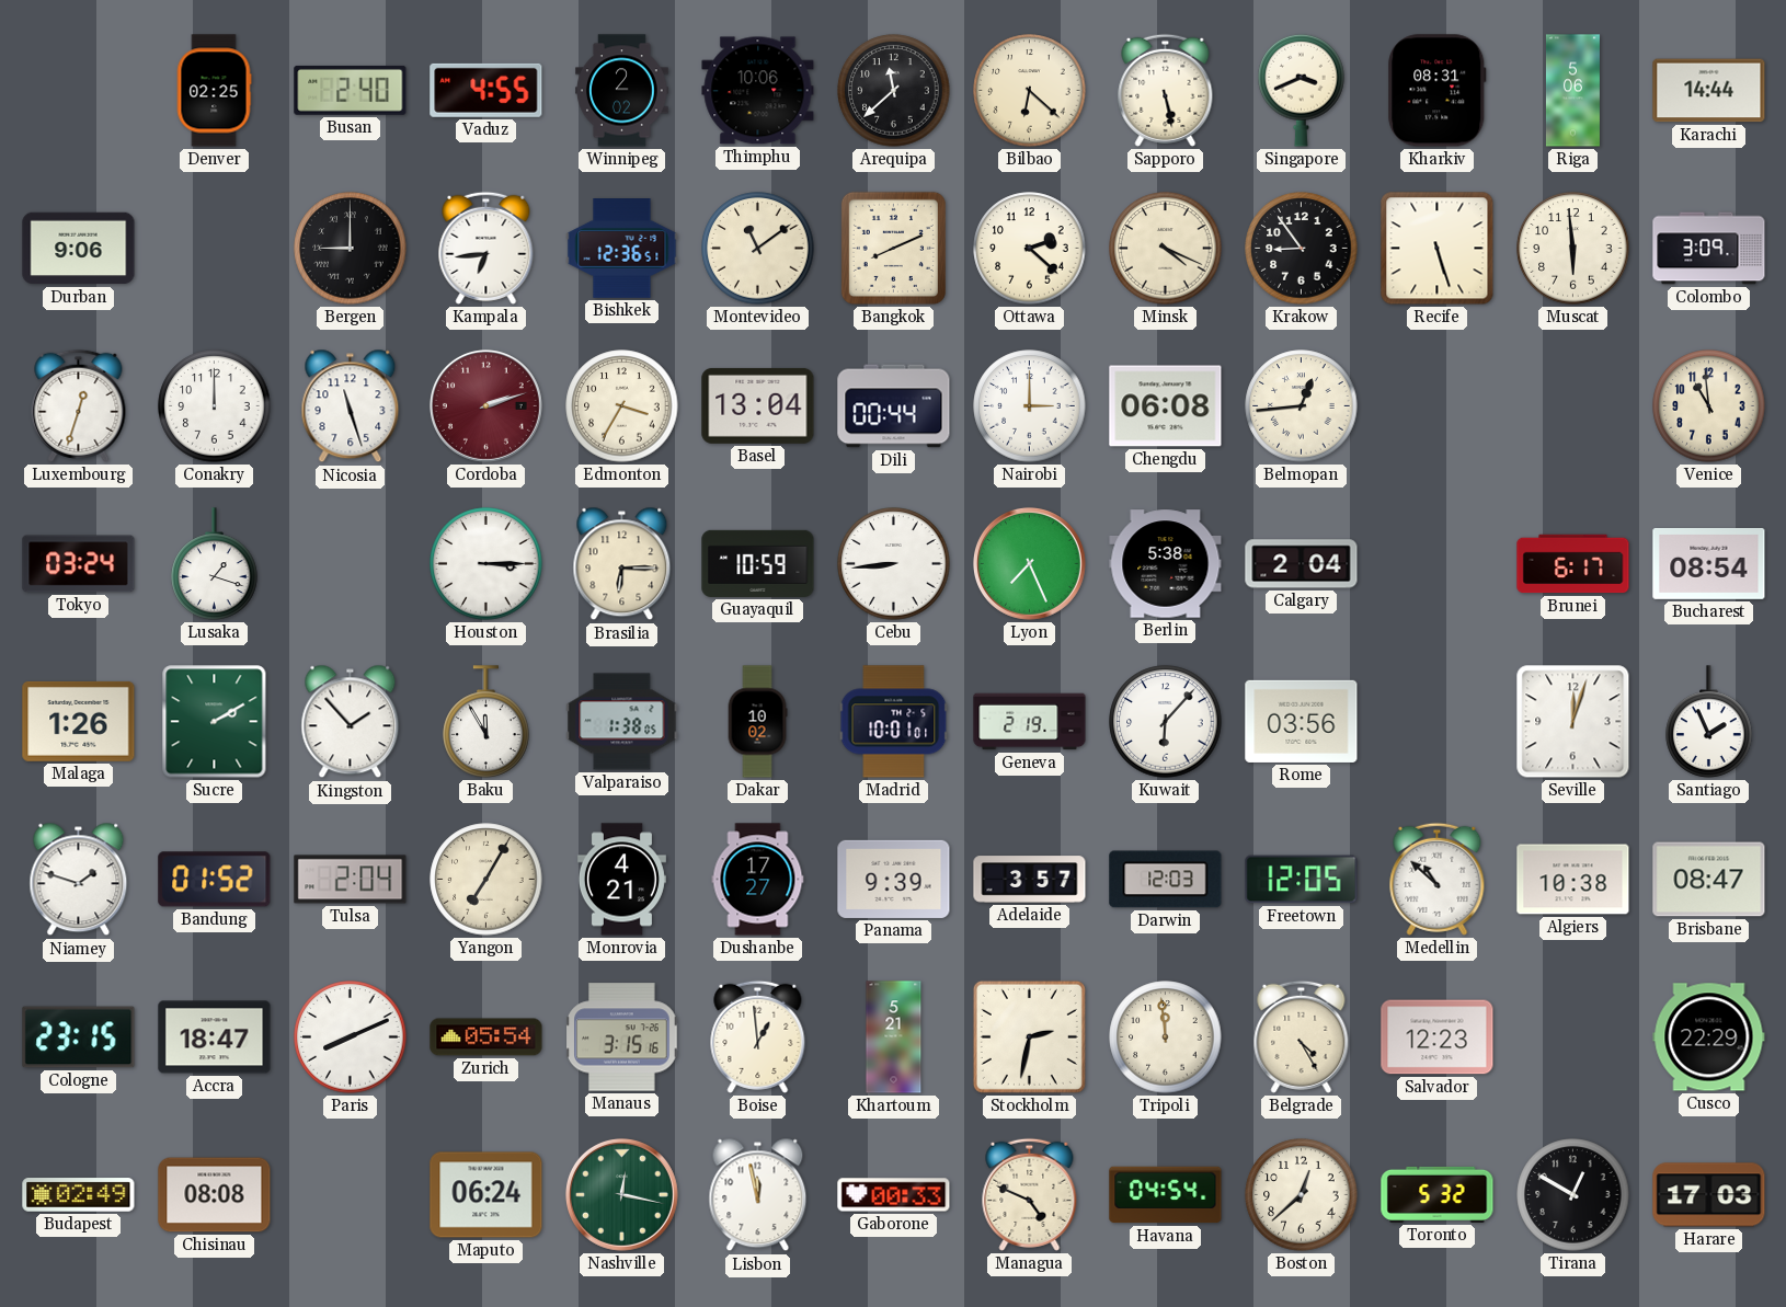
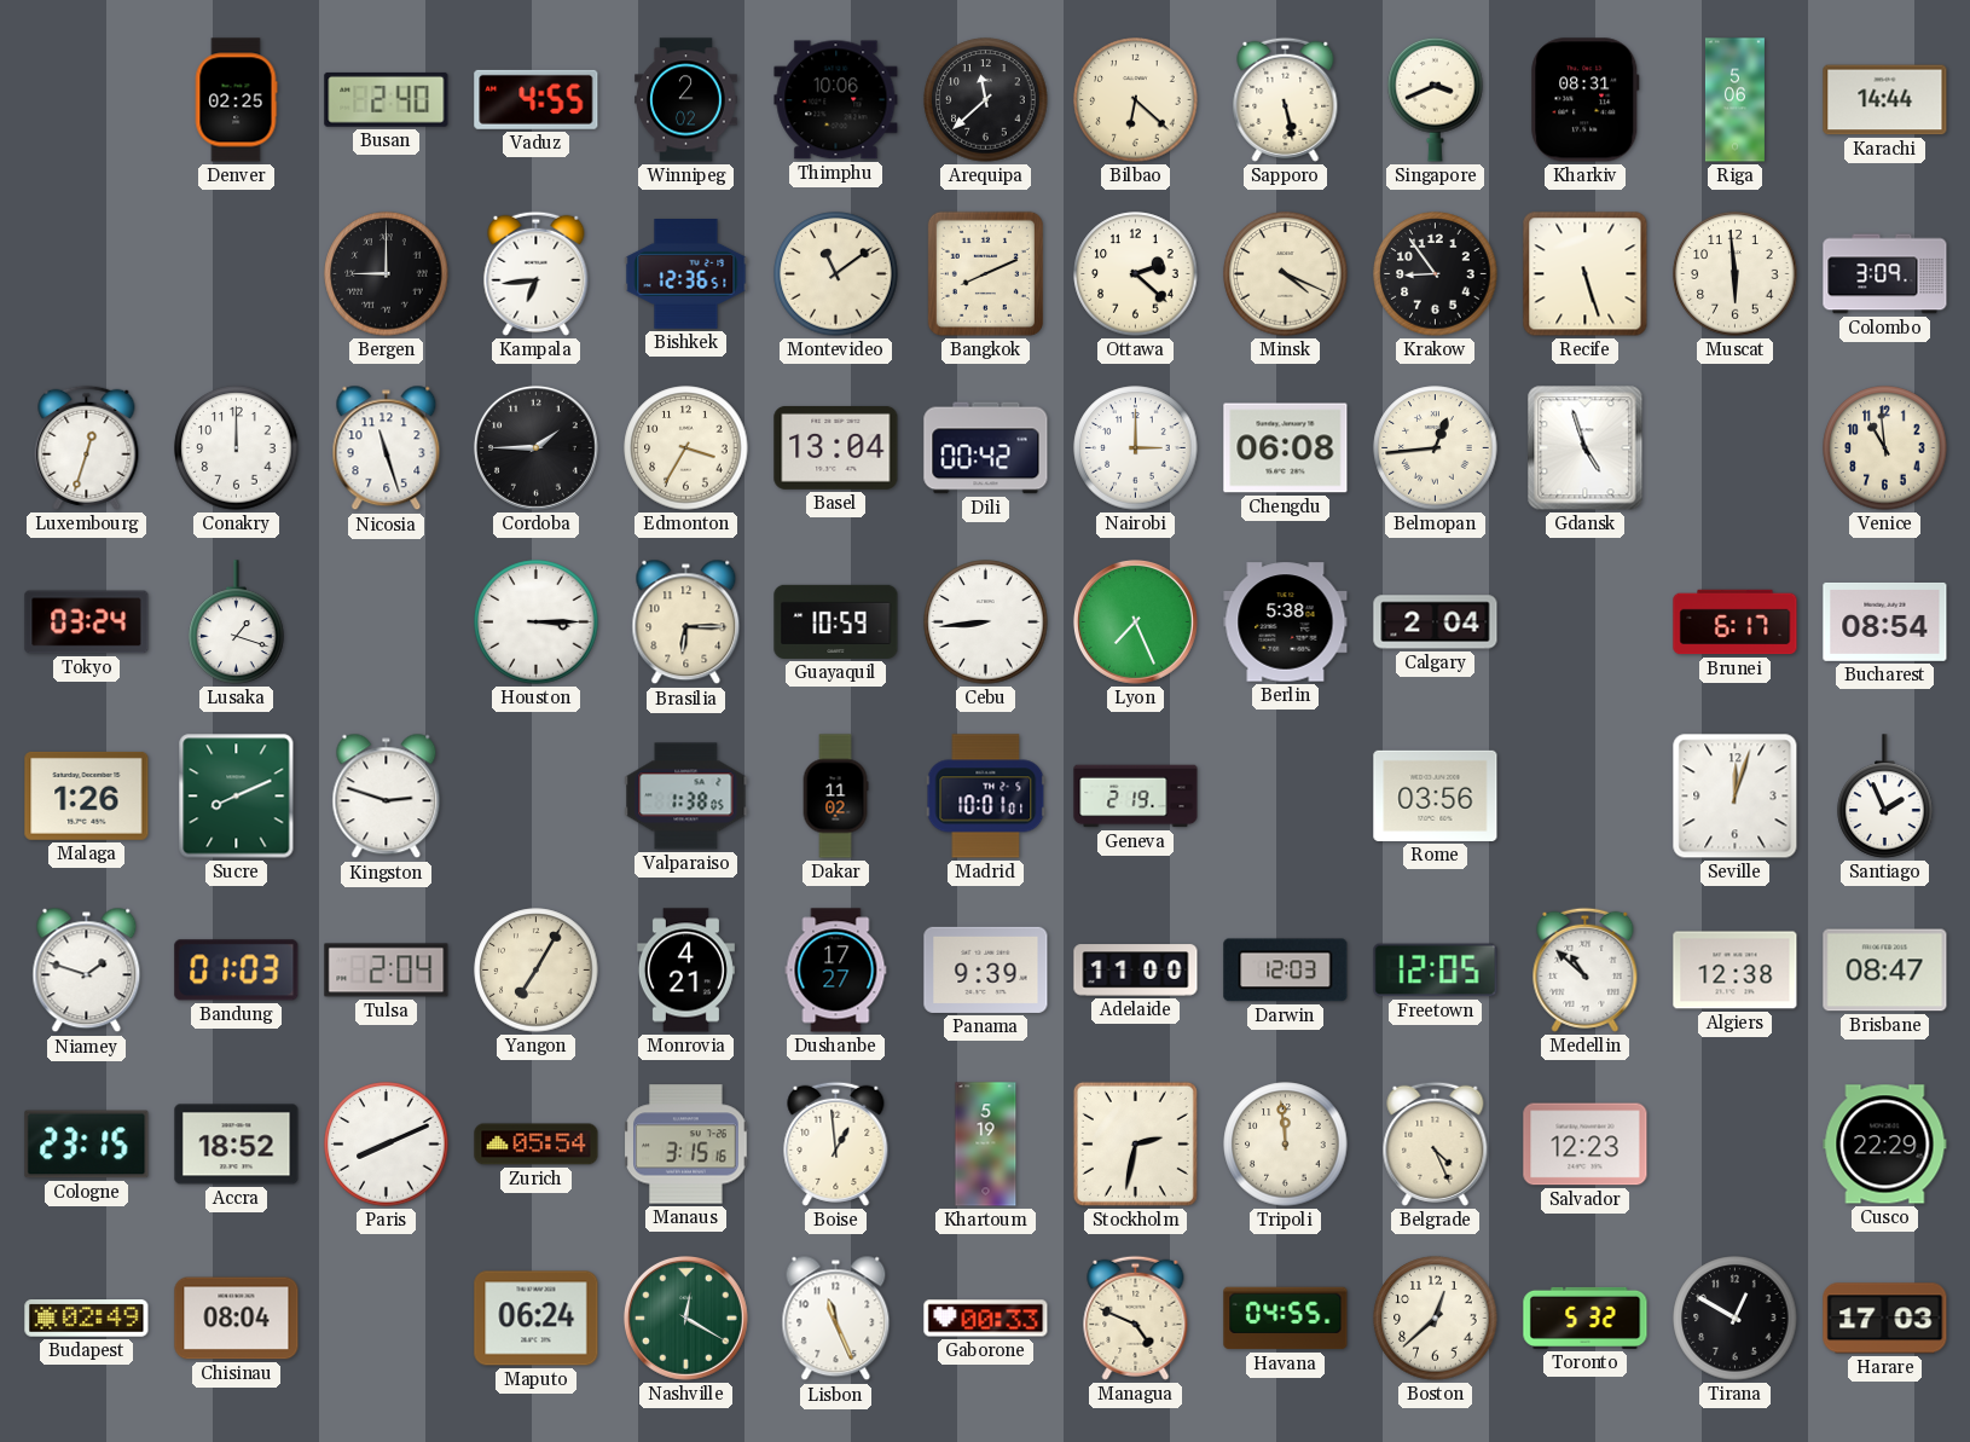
Durban: 9:06 -> none
Cordoba: 2:12 -> 1:45
Cordoba dial: burgundy -> black
Dili: 00:44 -> 00:42
Gdansk: none -> 4:57
Sucre: 2:10 -> 8:11
Kingston: 1:53 -> 2:48
Baku: 11:55 -> none
Dakar: 10:02 -> 11:02
Kuwait: 6:07 -> none
Bandung: 01:52 -> 01:03
Adelaide: 3:57 -> 11:00
Algiers: 10:38 -> 12:38
Accra: 18:47 -> 18:52
Khartoum: 5:21 -> 5:19
Belgrade: 4:25 -> 4:26
Chisinau: 08:08 -> 08:04
Nashville: 12:17 -> 12:20
Lisbon: 11:58 -> 11:26
Havana: 04:54 -> 04:55
